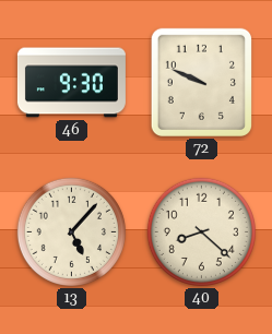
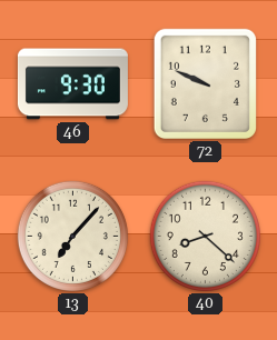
13: 5:07 -> 7:07
